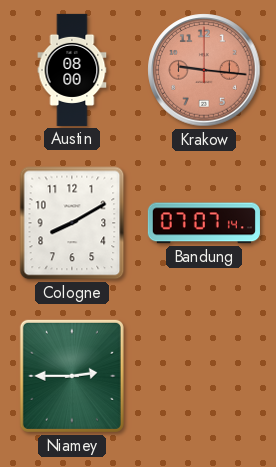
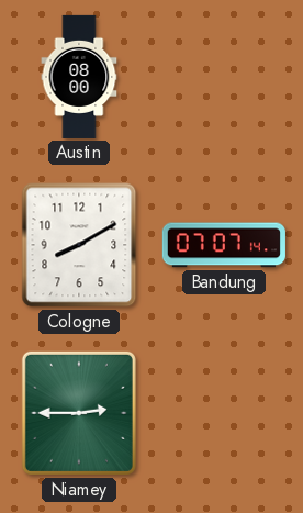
Krakow: 9:16 -> none
